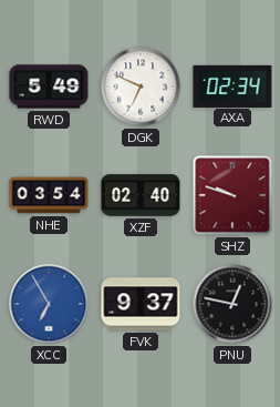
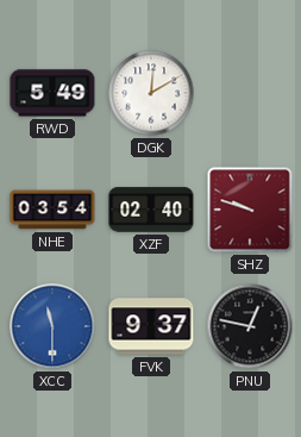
DGK: 6:49 -> 12:10
AXA: 02:34 -> none
XCC: 6:55 -> 11:30
